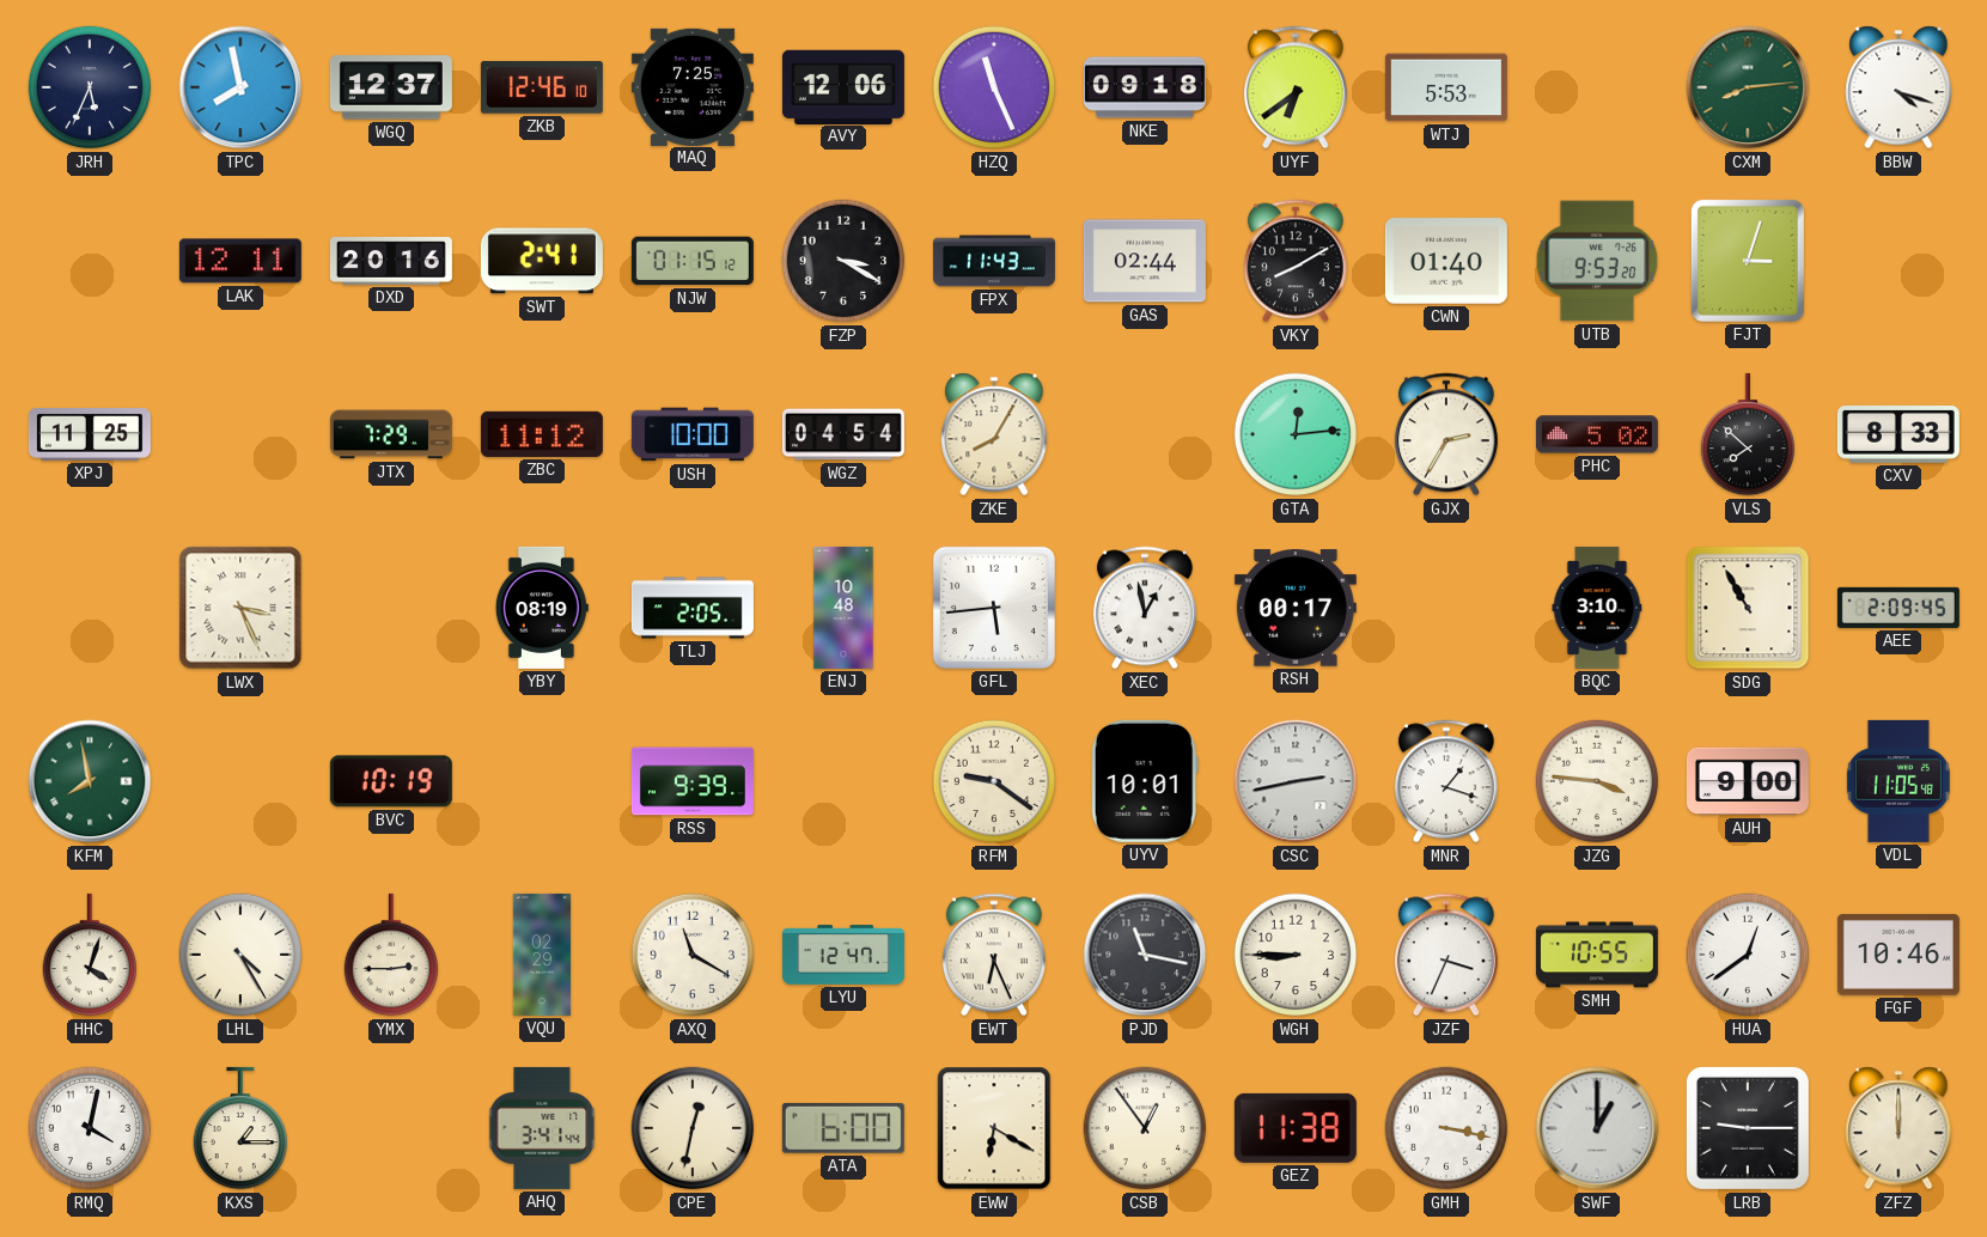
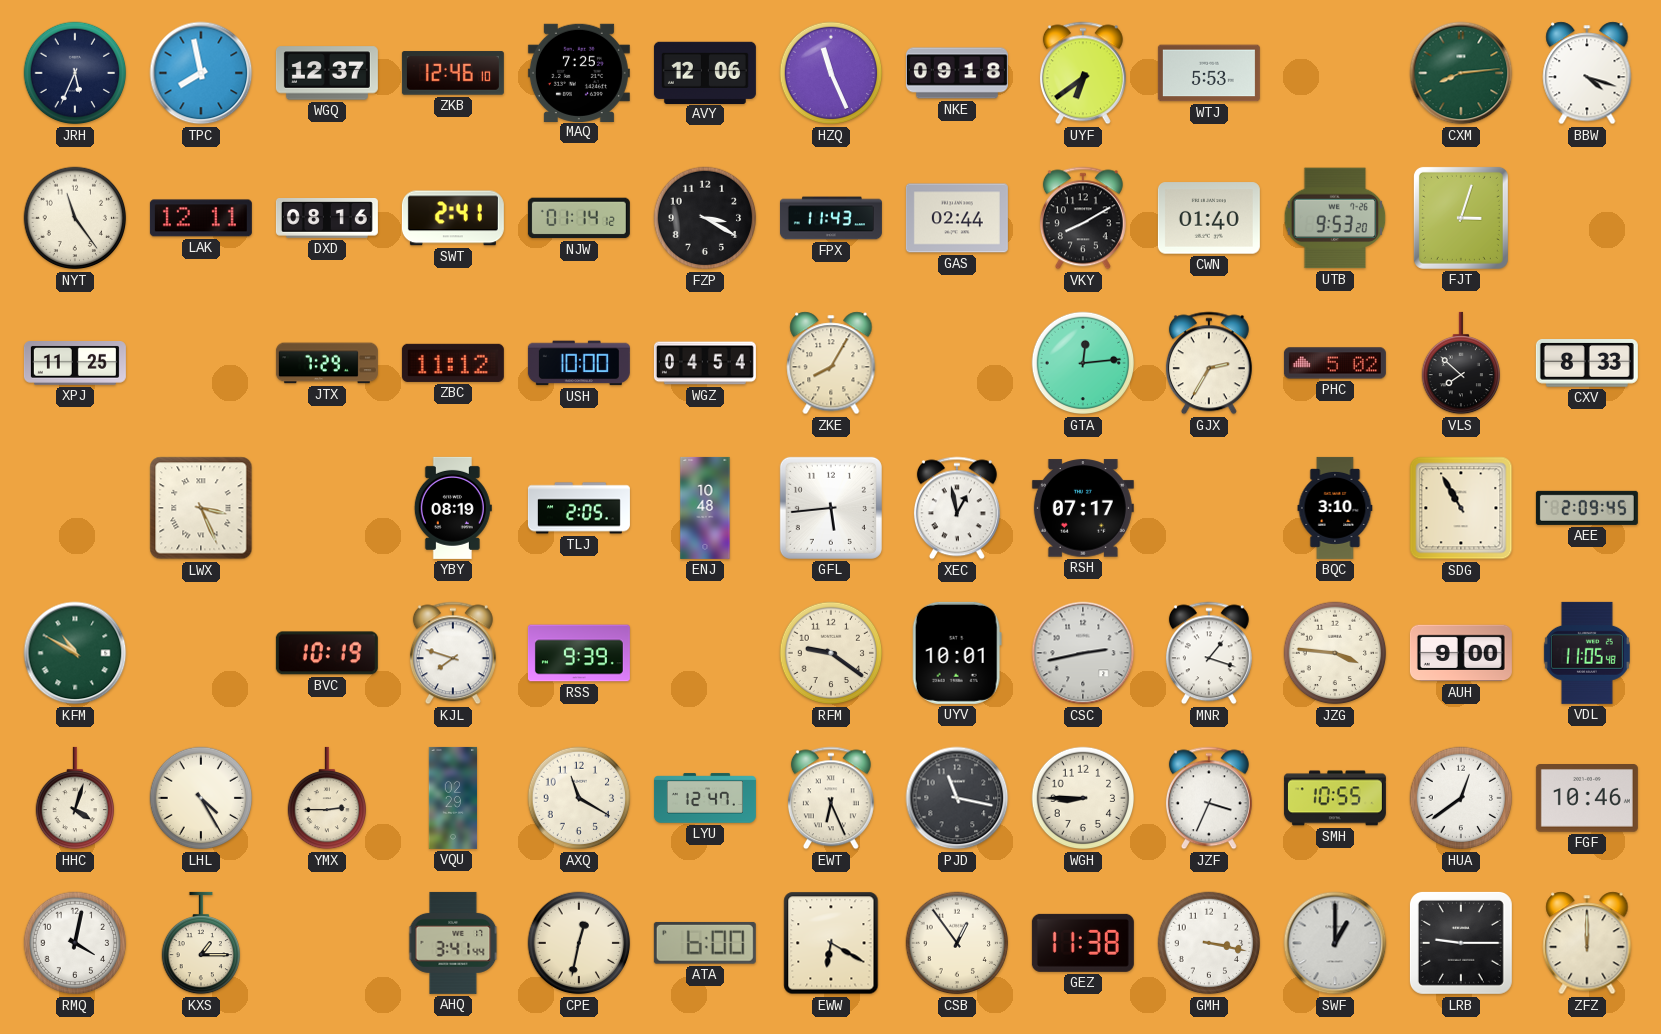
NYT: none -> 11:24
DXD: 20:16 -> 08:16
NJW: 01:15 -> 01:14
RSH: 00:17 -> 07:17
KFM: 7:58 -> 10:50
KJL: none -> 7:48
